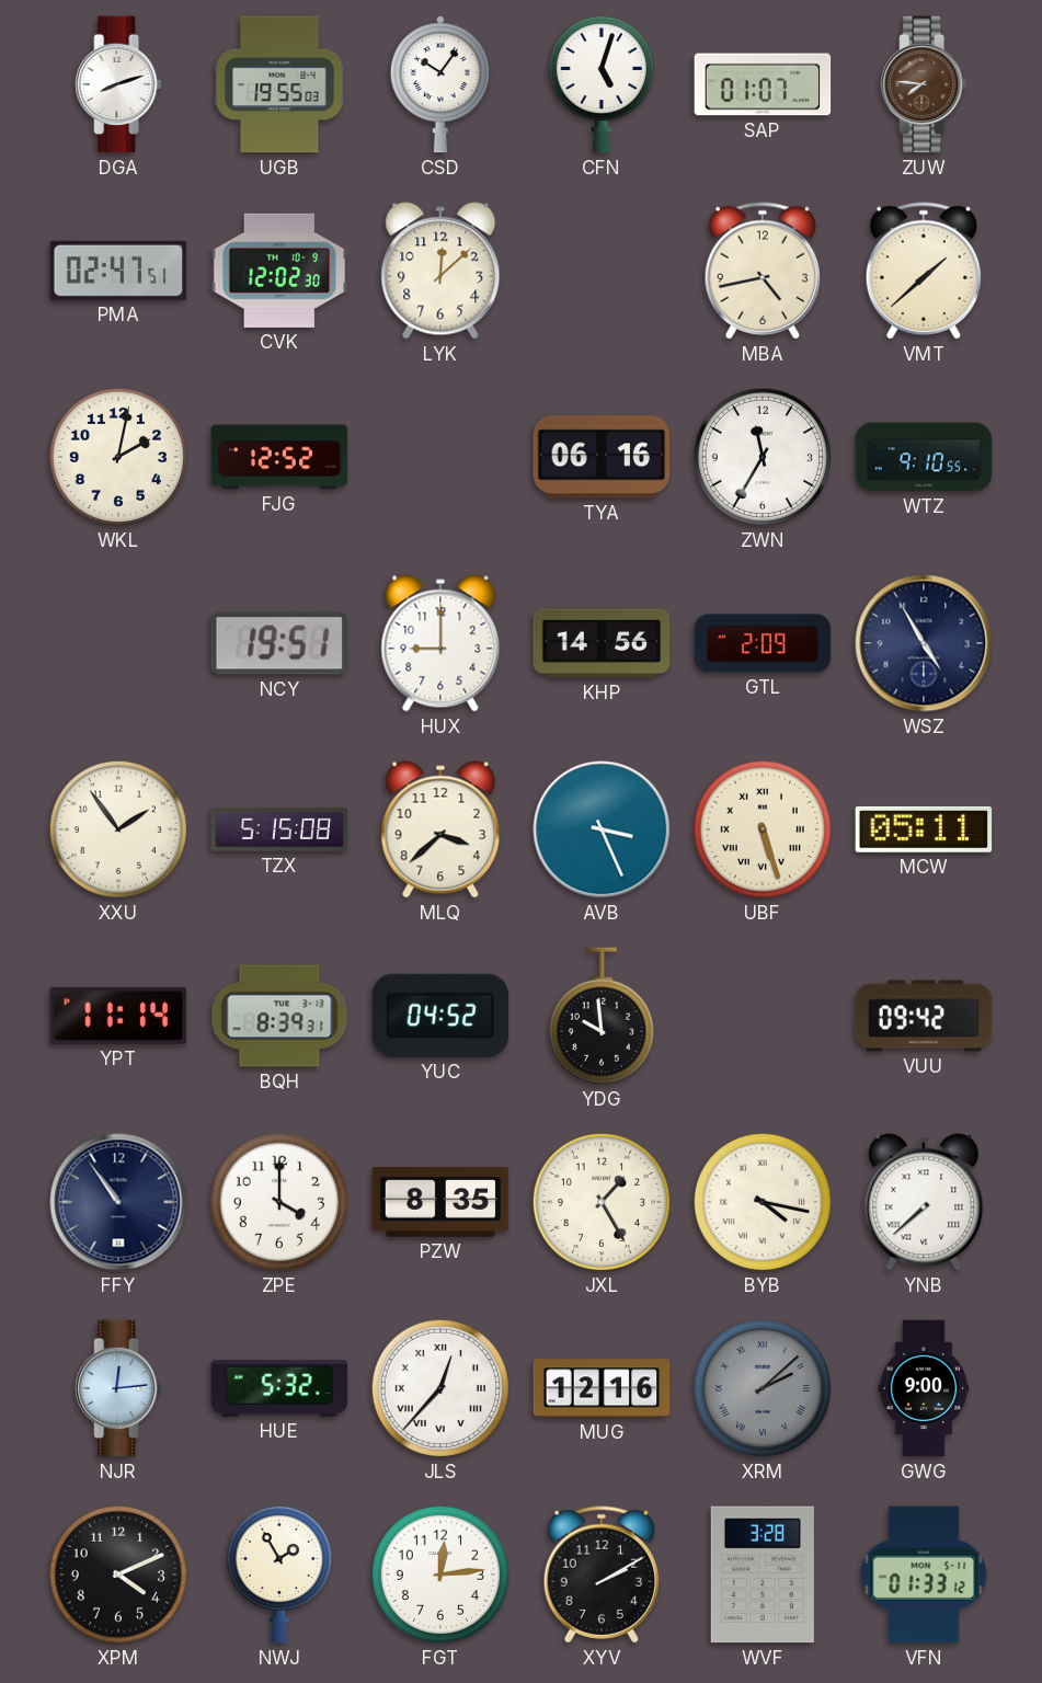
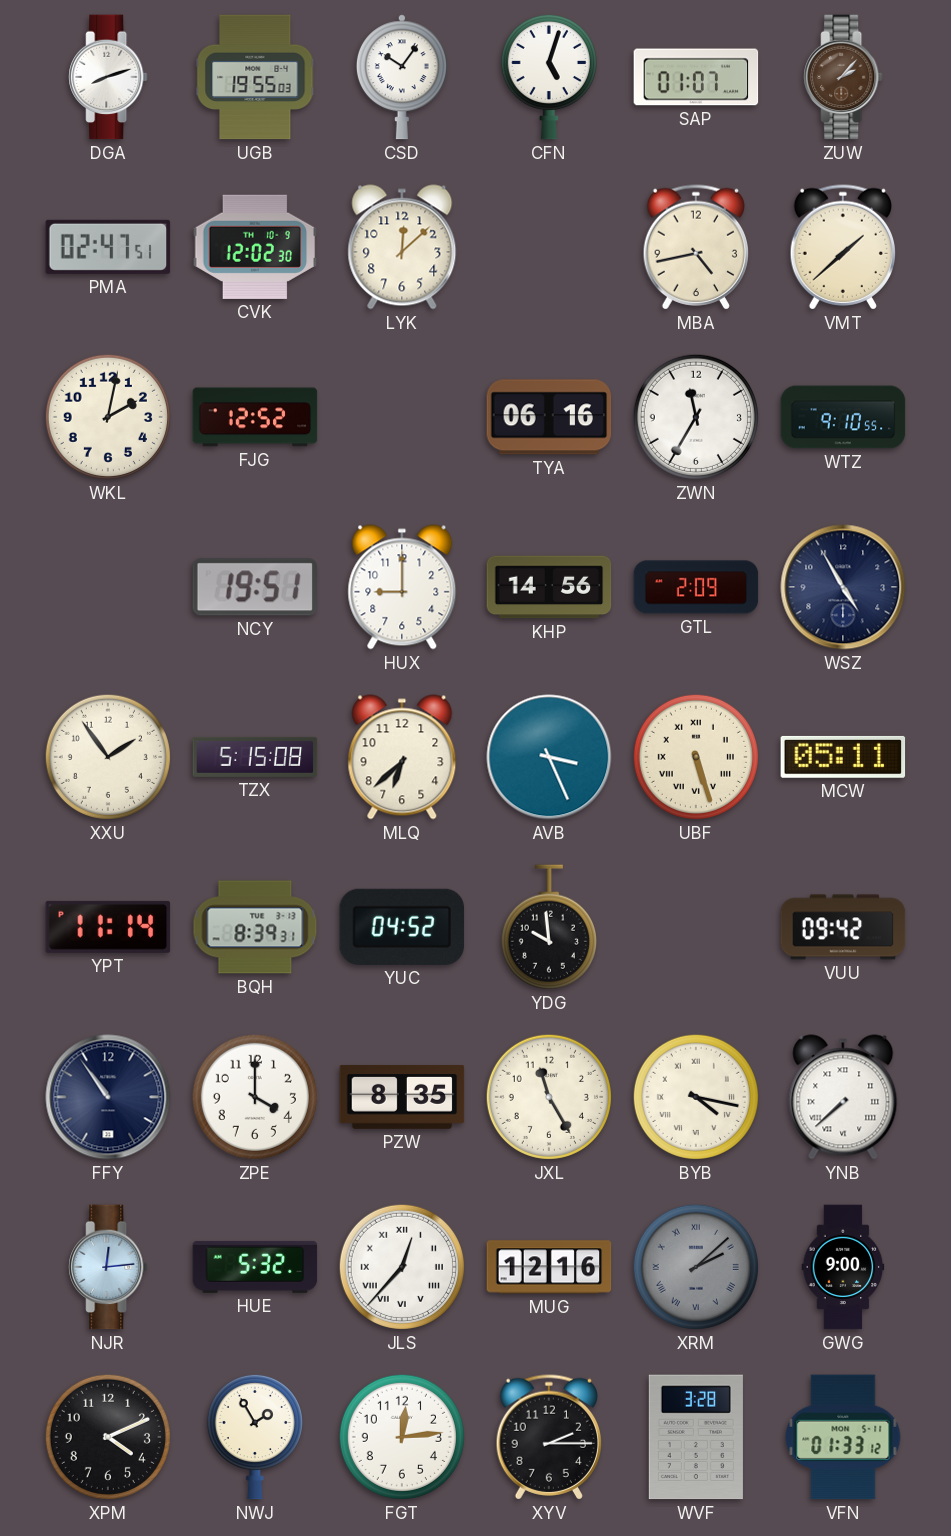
ZUW: 7:46 -> 2:07
MLQ: 3:38 -> 6:38
JXL: 1:25 -> 11:25
XYV: 2:10 -> 2:15
